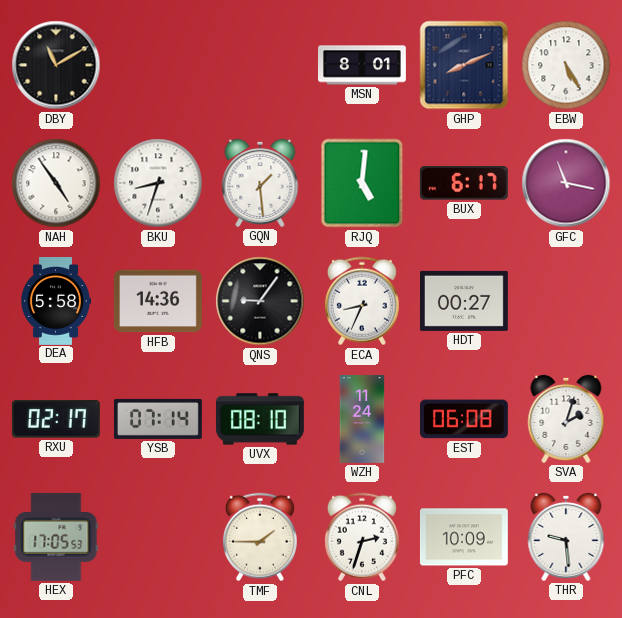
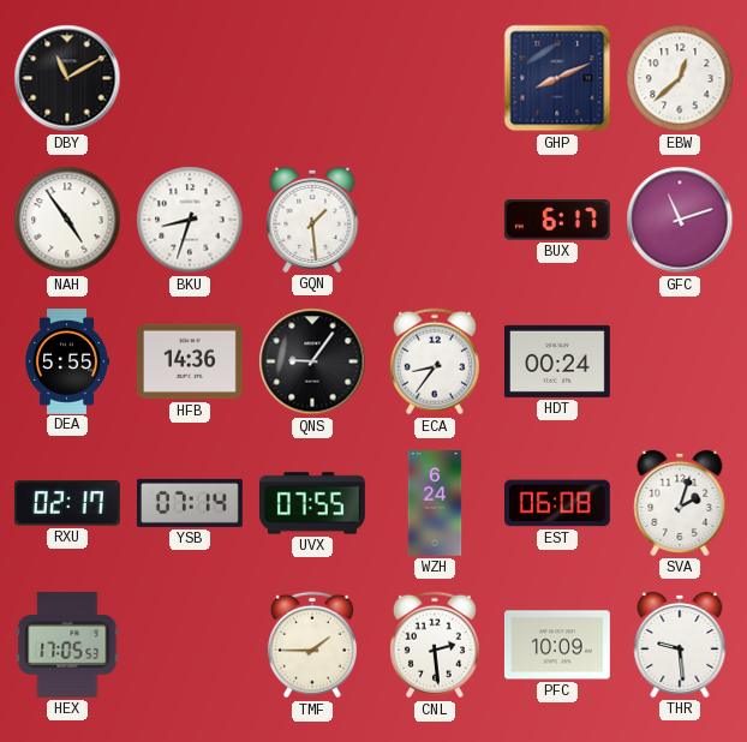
MSN: 8:01 -> none
EBW: 5:25 -> 12:38
RJQ: 5:01 -> none
GFC: 11:17 -> 11:12
DEA: 5:58 -> 5:55
ECA: 8:34 -> 8:36
HDT: 00:27 -> 00:24
UVX: 08:10 -> 07:55
WZH: 11:24 -> 6:24
CNL: 2:33 -> 2:29
